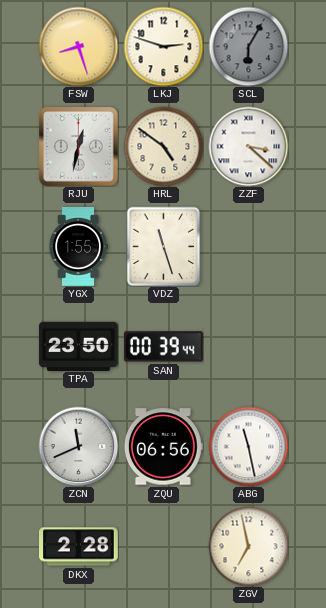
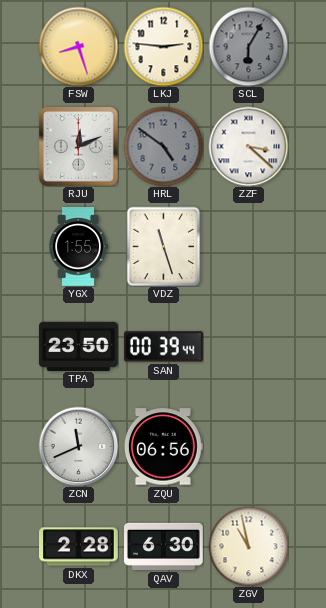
LKJ: 2:48 -> 2:46
RJU: 12:32 -> 12:11
HRL dial: cream -> grey
ABG: 11:28 -> none
QAV: none -> 6:30
ZGV: 6:58 -> 10:58
